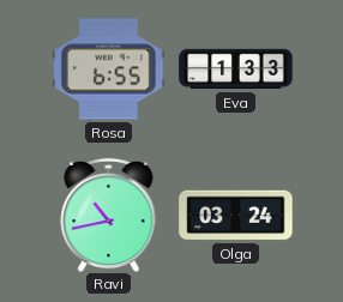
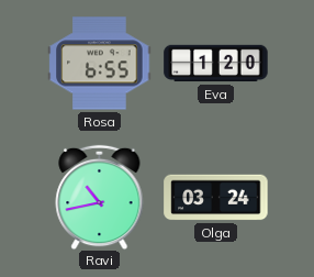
Eva: 1:33 -> 1:20
